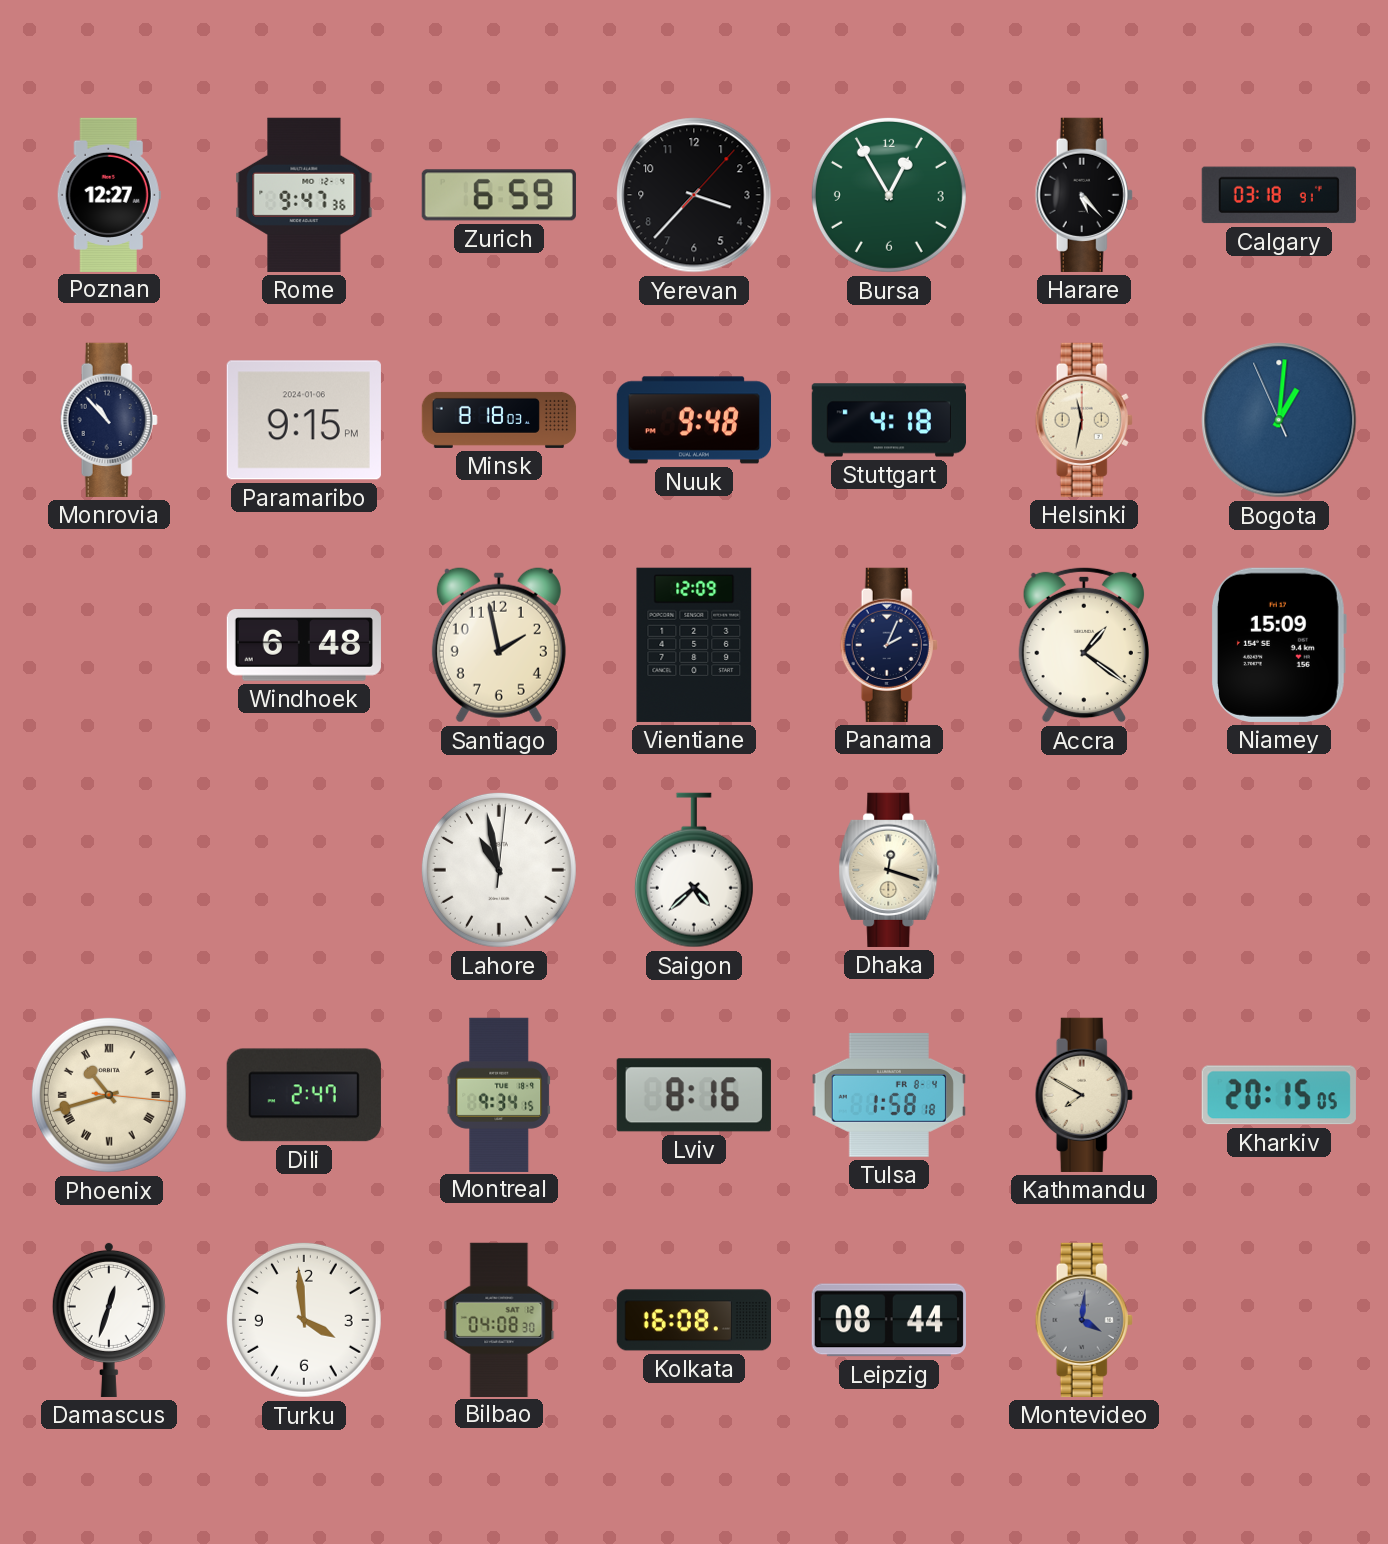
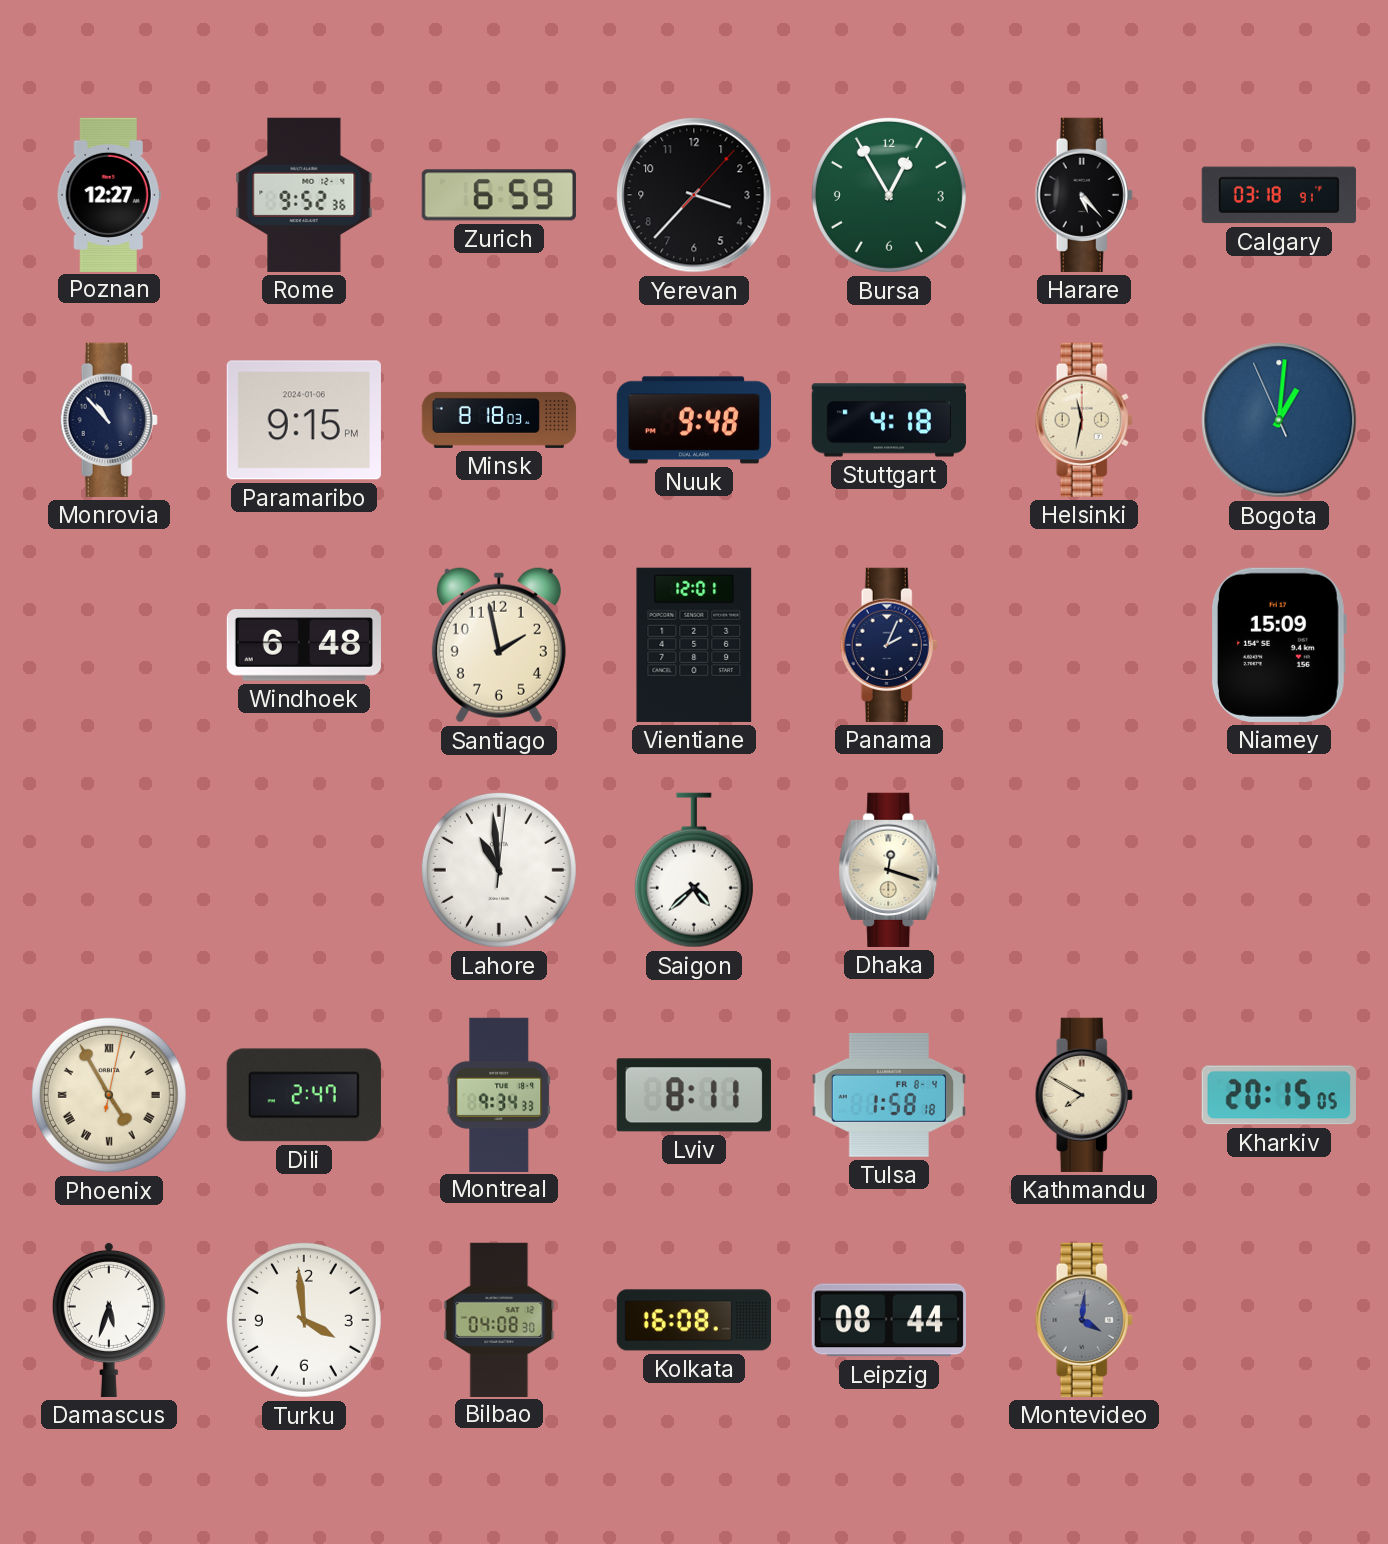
Rome: 9:47 -> 9:52
Vientiane: 12:09 -> 12:01
Accra: 1:21 -> none
Lahore: 10:58 -> 10:59
Phoenix: 10:42 -> 4:55
Montreal: 9:34:15 -> 9:34:33
Lviv: 8:16 -> 8:11
Damascus: 12:33 -> 5:33
